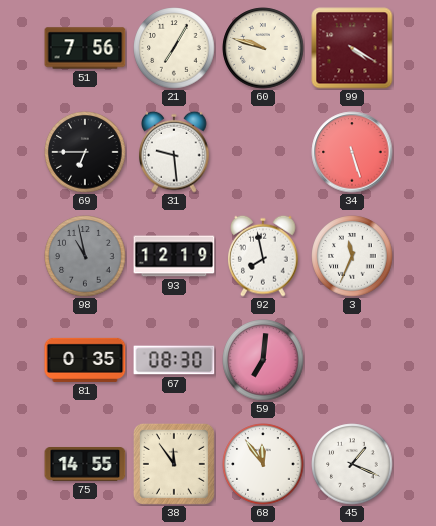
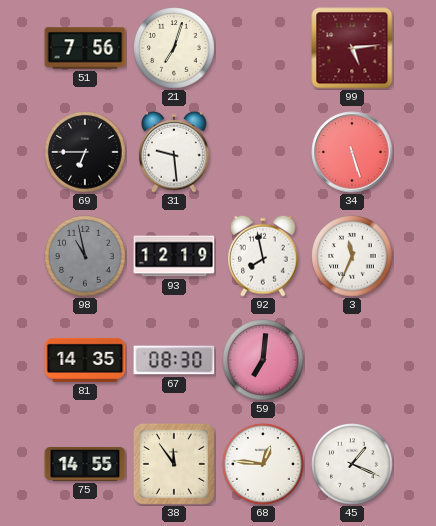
21: 7:05 -> 7:03
60: 9:48 -> none
99: 4:20 -> 5:14
81: 0:35 -> 14:35
68: 11:54 -> 12:46
